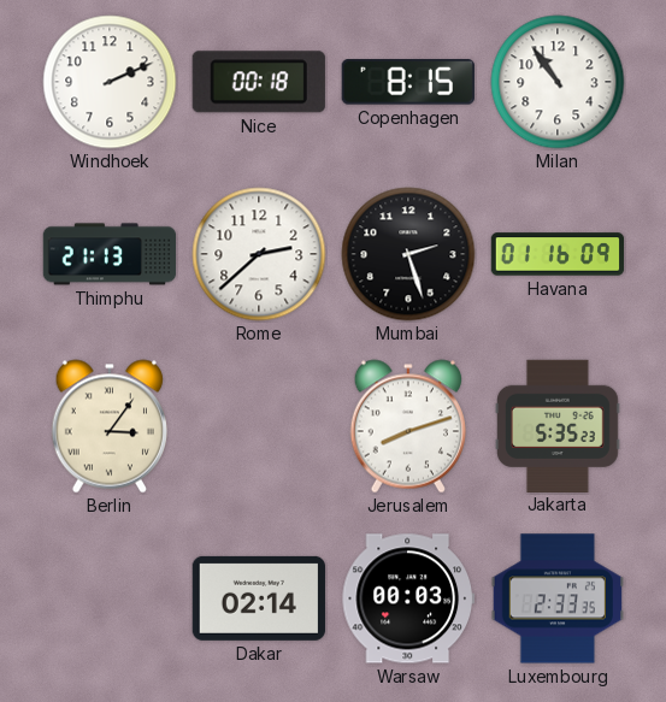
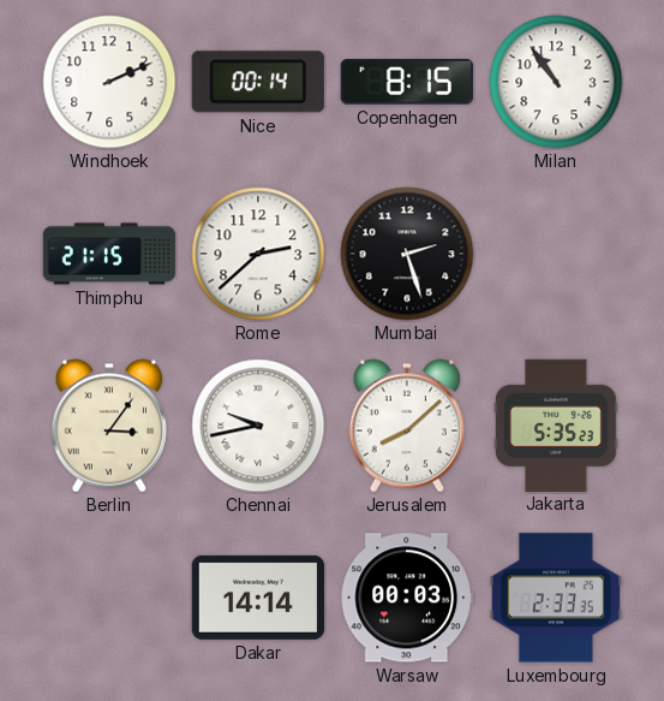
Nice: 00:18 -> 00:14
Thimphu: 21:13 -> 21:15
Havana: 01:16 -> none
Chennai: none -> 9:43
Jerusalem: 8:12 -> 8:08
Dakar: 02:14 -> 14:14
